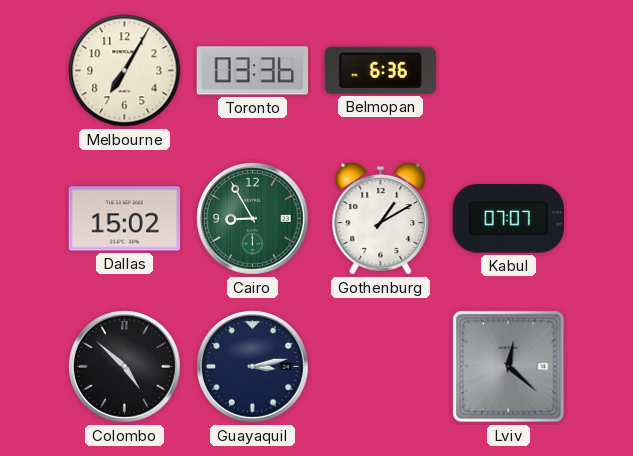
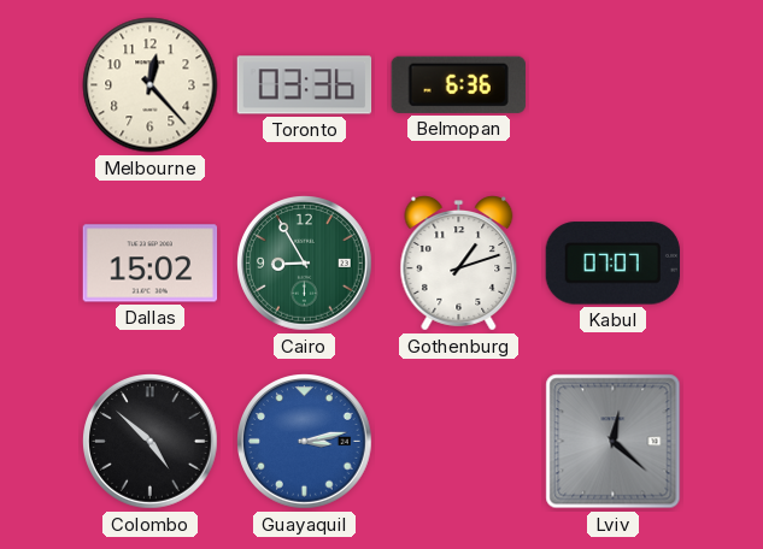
Melbourne: 7:05 -> 12:23
Gothenburg: 1:10 -> 1:12
Guayaquil dial: navy -> blue
